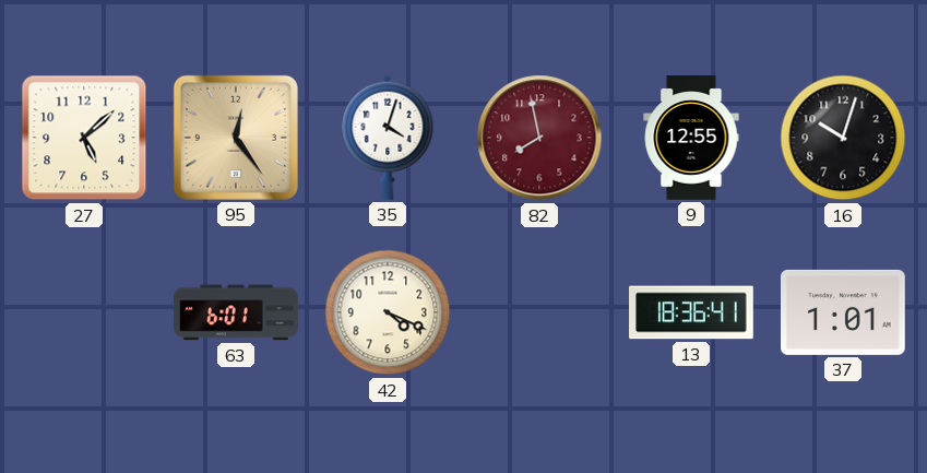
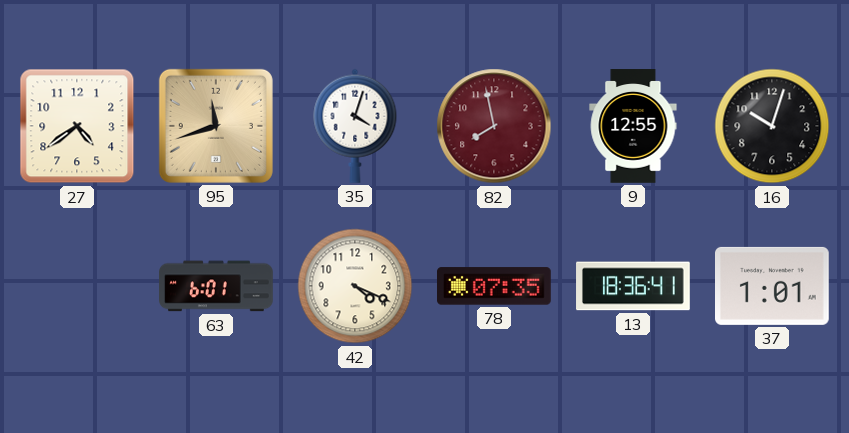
27: 5:08 -> 4:39
95: 12:24 -> 11:42
78: none -> 07:35
